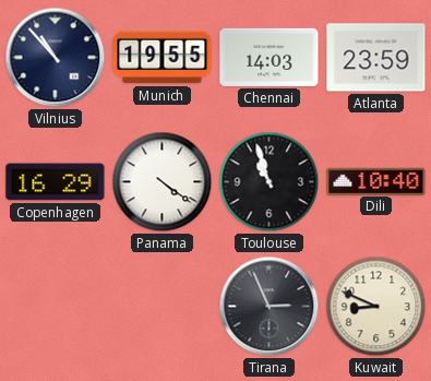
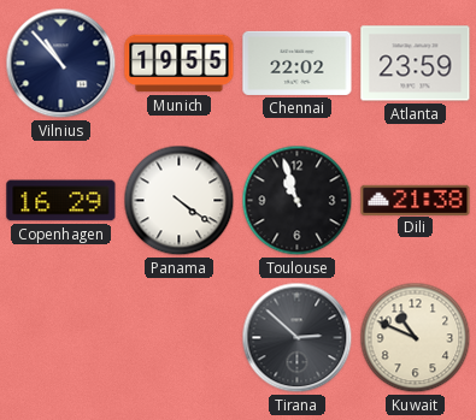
Chennai: 14:03 -> 22:02
Dili: 10:40 -> 21:38
Tirana: 2:56 -> 2:52
Kuwait: 8:49 -> 10:49
